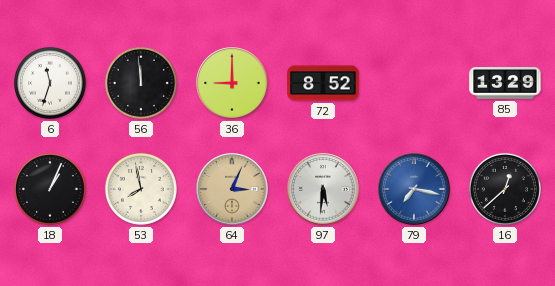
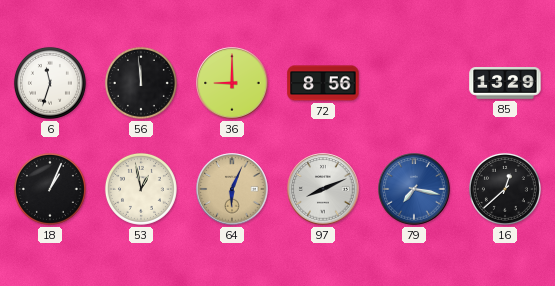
72: 8:52 -> 8:56
53: 7:58 -> 12:58
64: 3:04 -> 6:04
97: 5:31 -> 8:11
